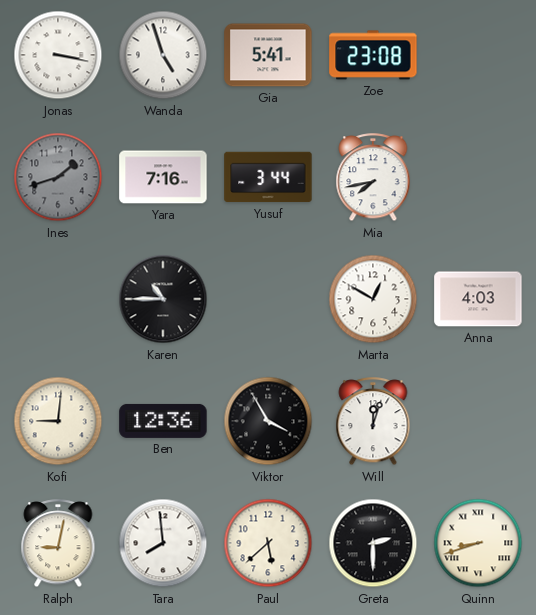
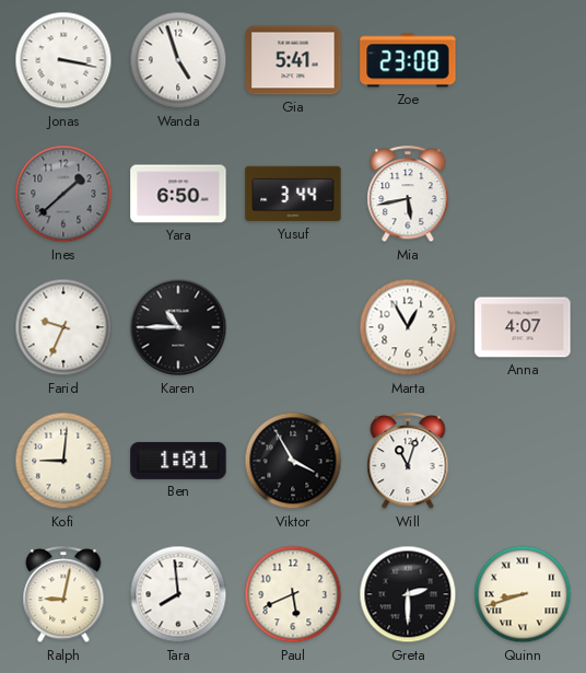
Ines: 1:42 -> 1:38
Yara: 7:16 -> 6:50
Mia: 7:43 -> 5:43
Farid: none -> 9:34
Marta: 12:50 -> 12:55
Anna: 4:03 -> 4:07
Ben: 12:36 -> 1:01
Will: 12:03 -> 11:03
Paul: 5:38 -> 5:41
